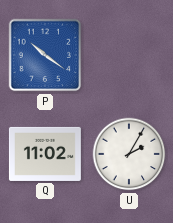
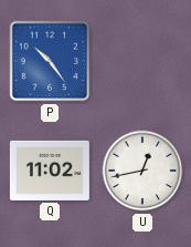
P: 10:21 -> 10:24
U: 2:05 -> 12:43
